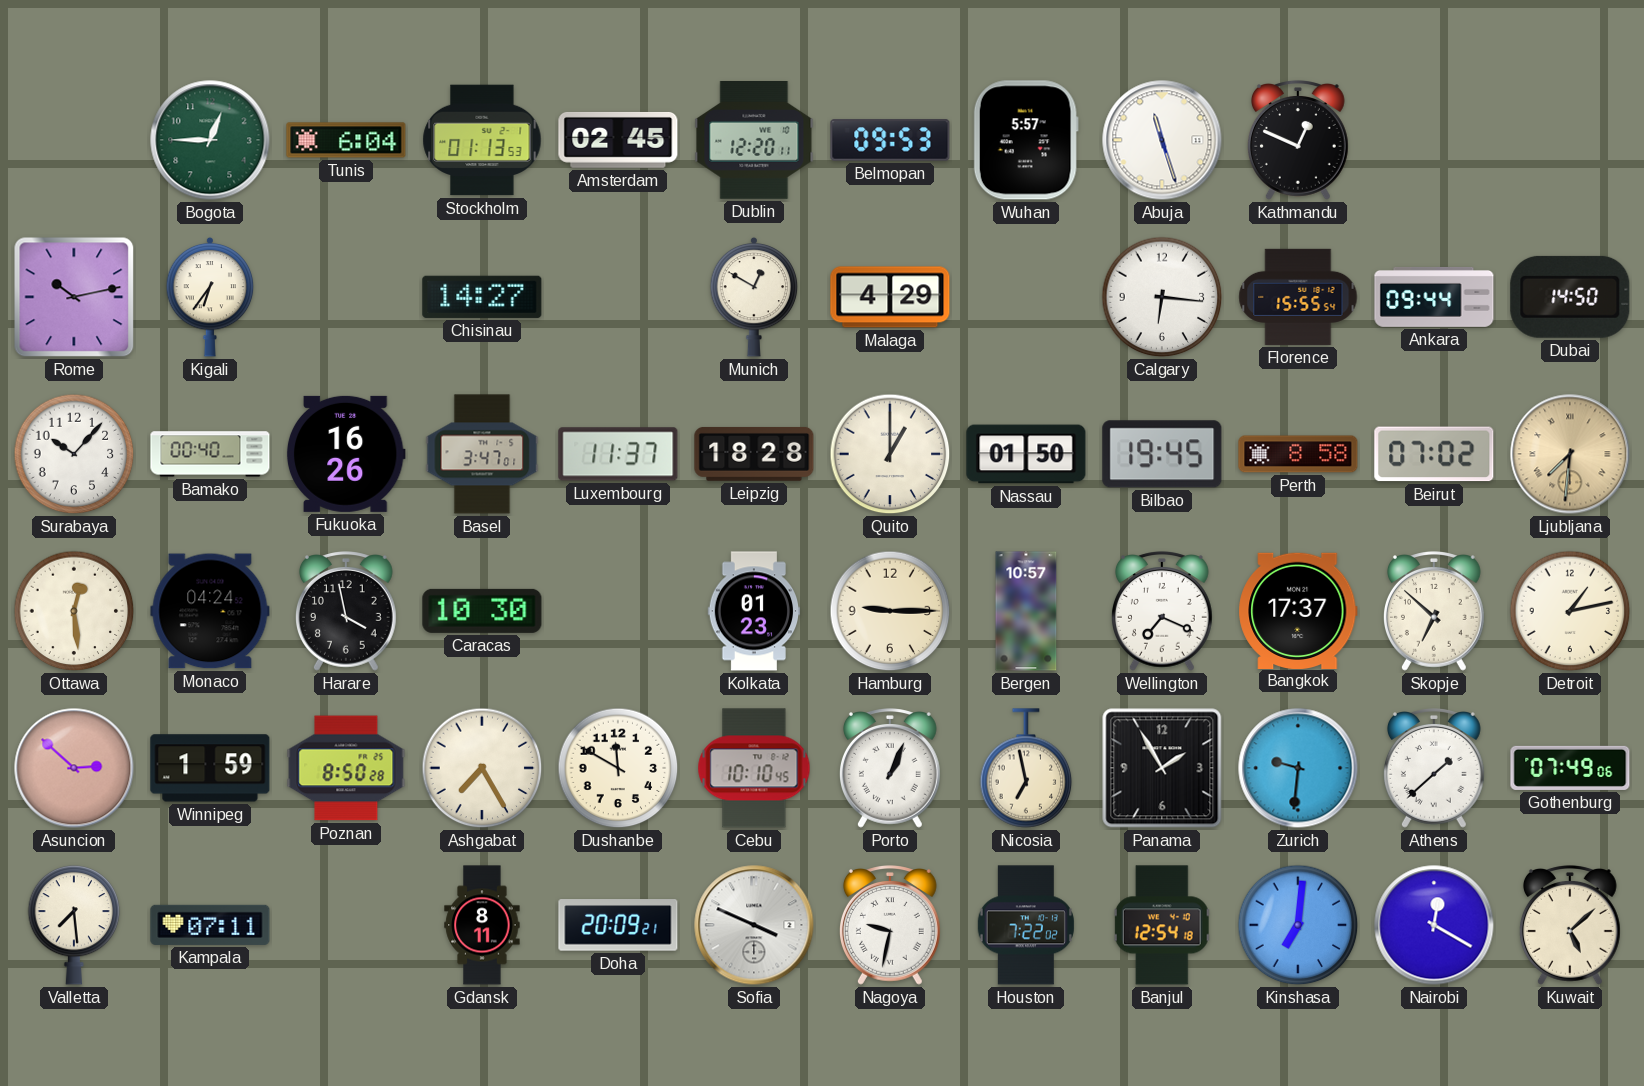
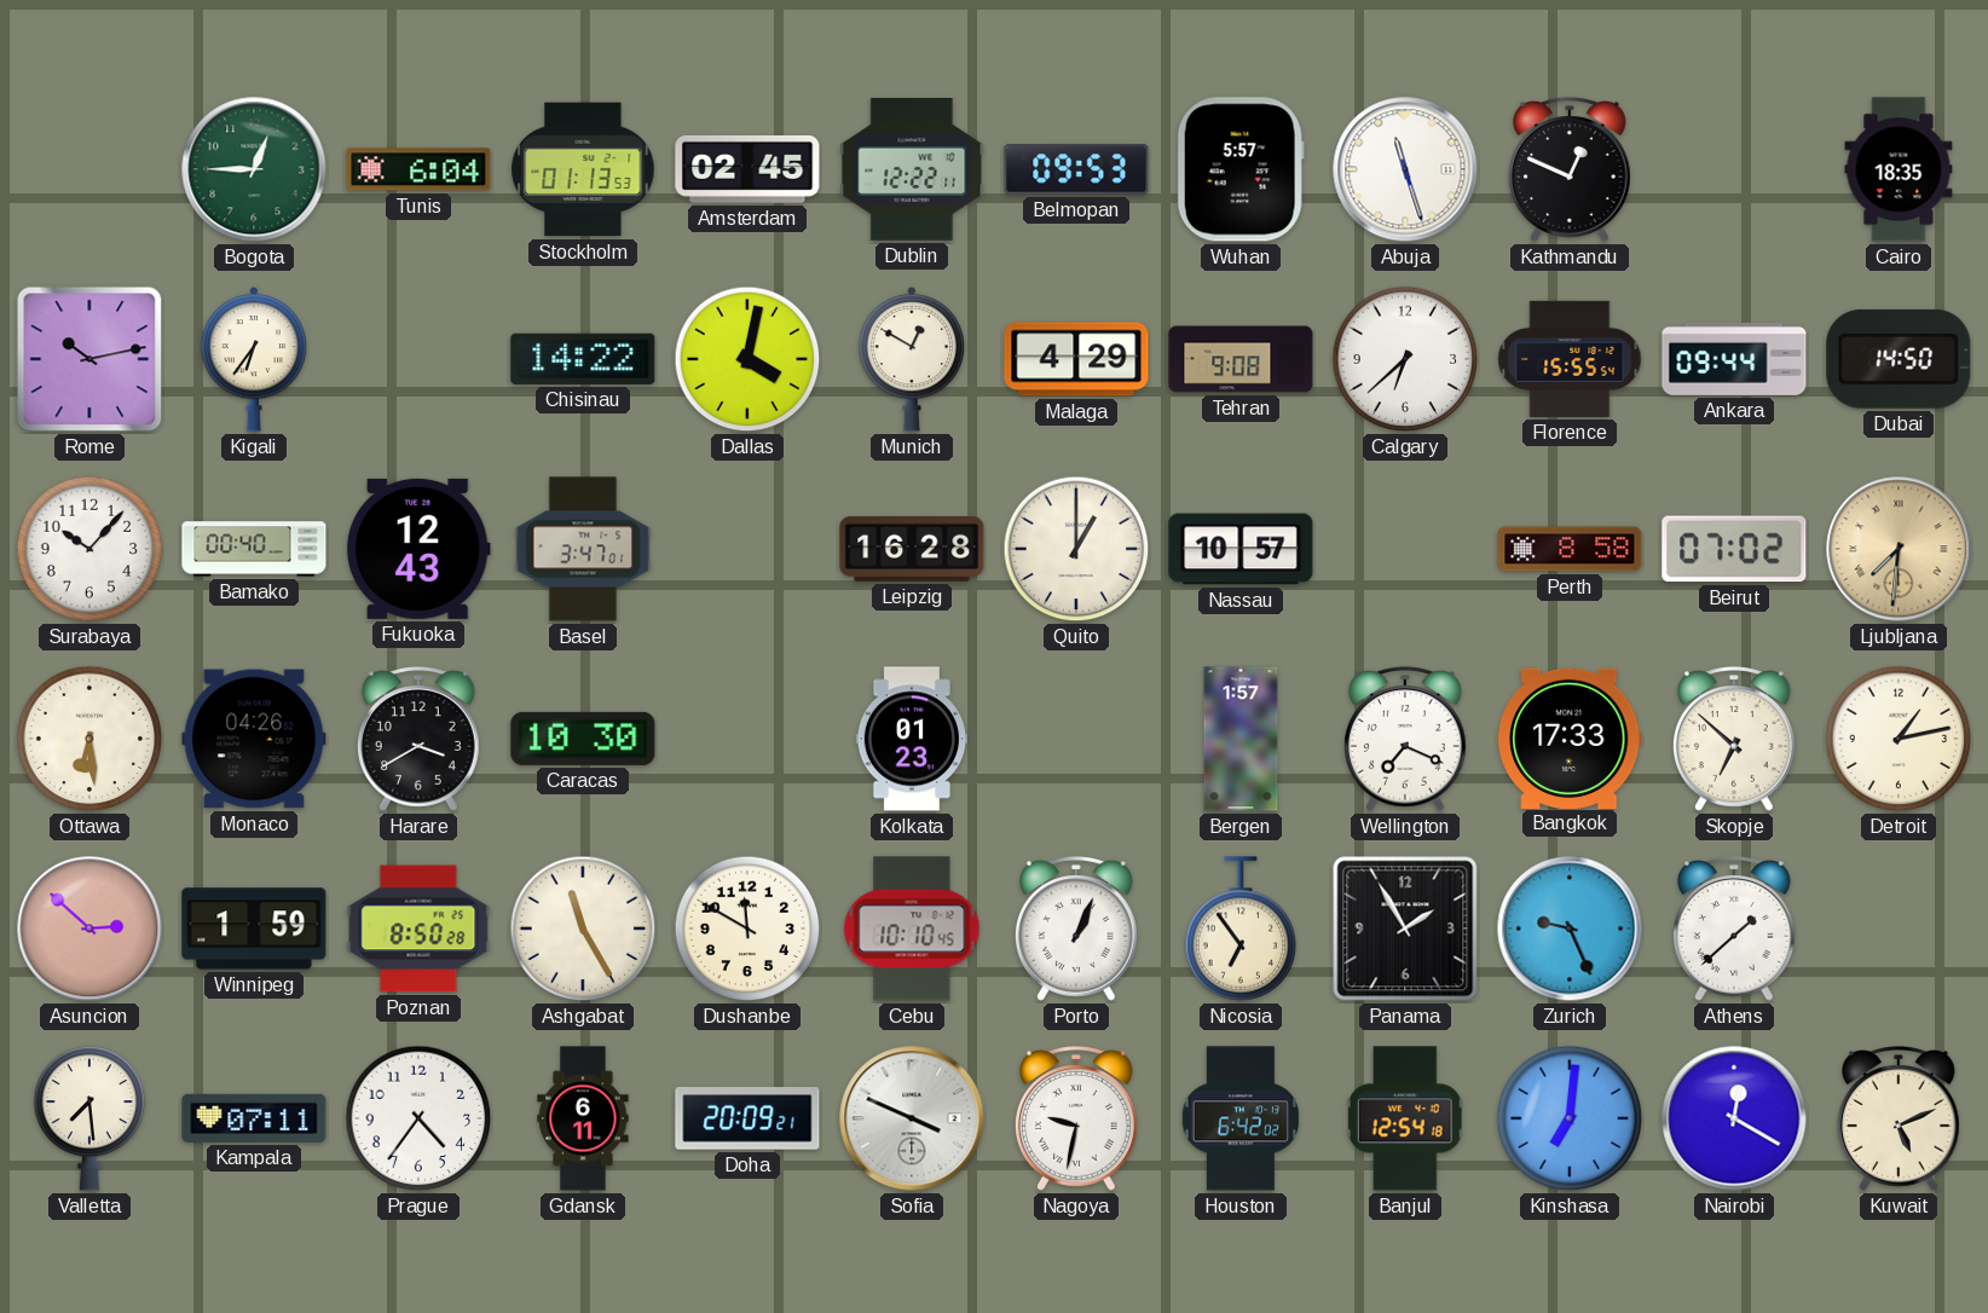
Dublin: 12:20 -> 12:22
Cairo: none -> 18:35
Chisinau: 14:27 -> 14:22
Dallas: none -> 4:02
Tehran: none -> 9:08
Calgary: 6:16 -> 6:38
Fukuoka: 16:26 -> 12:43
Luxembourg: 11:37 -> none
Leipzig: 18:28 -> 16:28
Nassau: 01:50 -> 10:57
Bilbao: 19:45 -> none
Ottawa: 12:29 -> 6:29
Monaco: 04:24 -> 04:26
Harare: 3:58 -> 3:40
Hamburg: 9:15 -> none
Bergen: 10:57 -> 1:57
Bangkok: 17:37 -> 17:33
Ashgabat: 7:25 -> 11:25
Nicosia: 6:58 -> 6:54
Zurich: 9:31 -> 9:26
Gothenburg: 07:49 -> none
Prague: none -> 4:36
Gdansk: 8:11 -> 6:11
Houston: 7:22 -> 6:42
Kuwait: 5:08 -> 5:11
